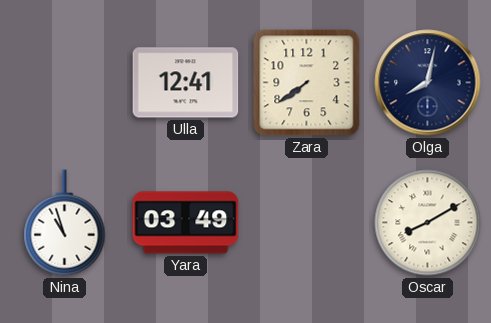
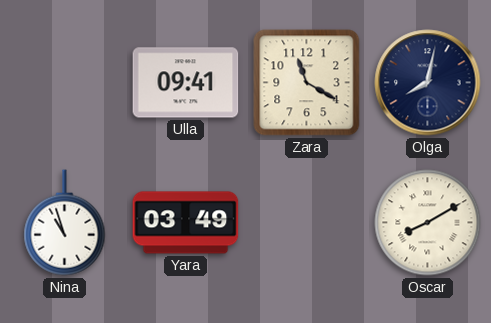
Ulla: 12:41 -> 09:41
Zara: 7:39 -> 11:20
